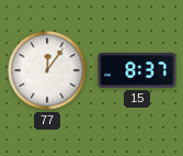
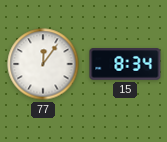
15: 8:37 -> 8:34
